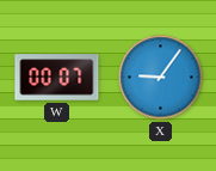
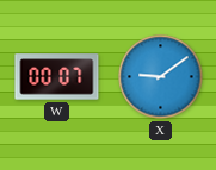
X: 9:06 -> 9:09
